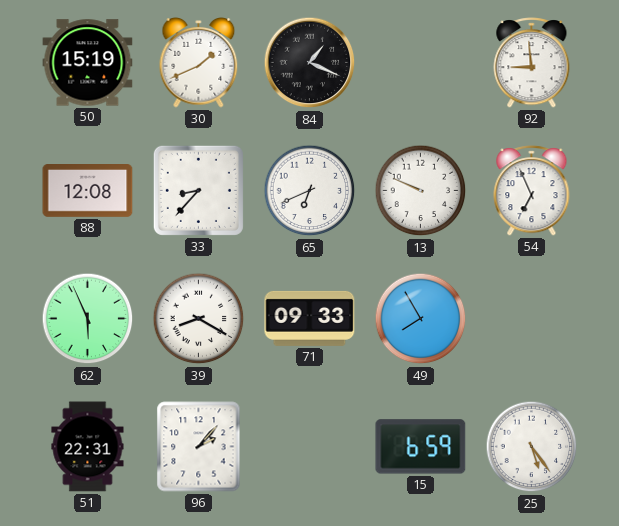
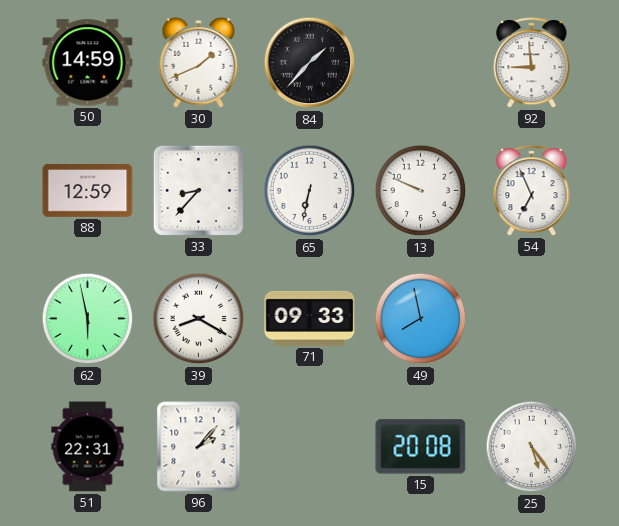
50: 15:19 -> 14:59
84: 1:19 -> 1:37
88: 12:08 -> 12:59
65: 6:41 -> 6:32
62: 5:56 -> 5:58
49: 7:55 -> 7:58
15: 6:59 -> 20:08
